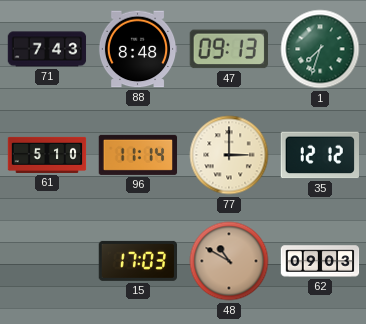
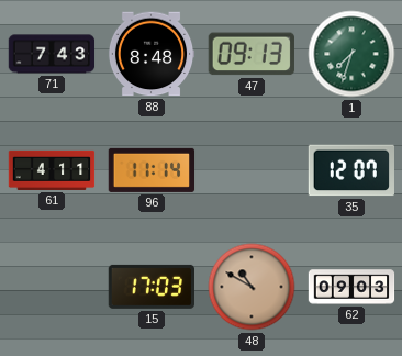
61: 5:10 -> 4:11
77: 3:00 -> none
35: 12:12 -> 12:07
